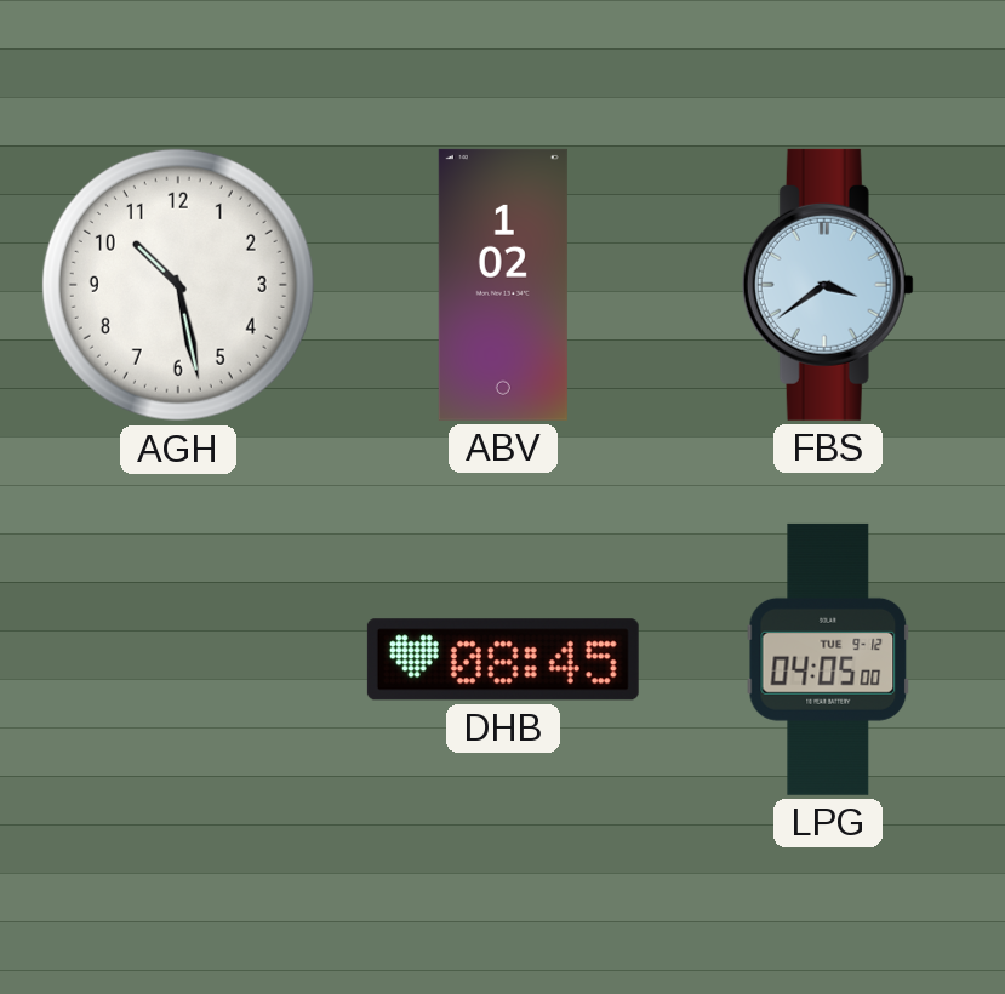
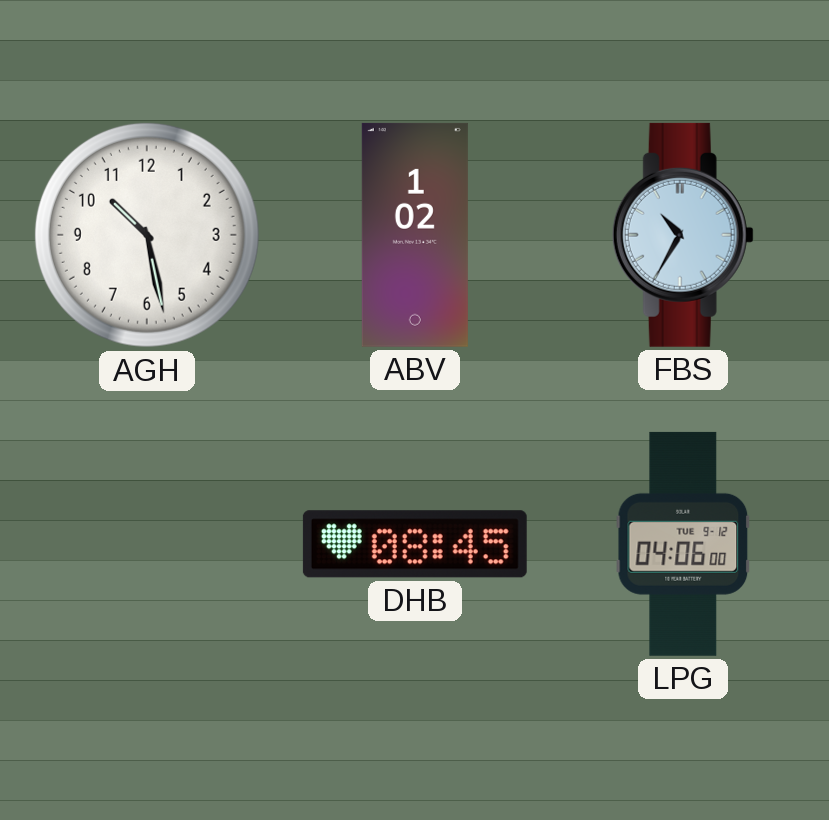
FBS: 3:39 -> 10:35
LPG: 04:05 -> 04:06
